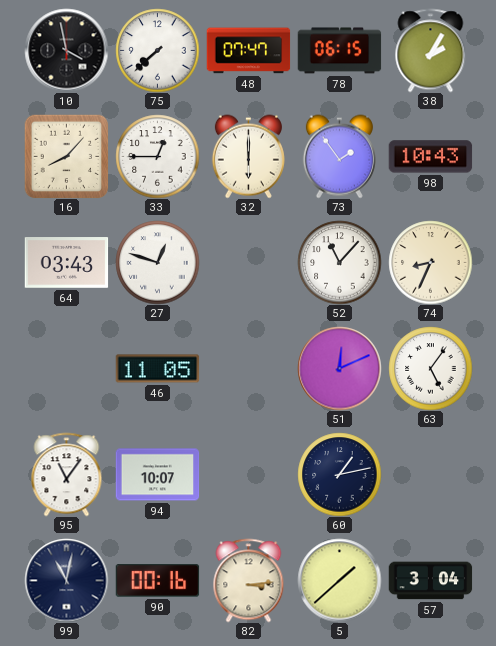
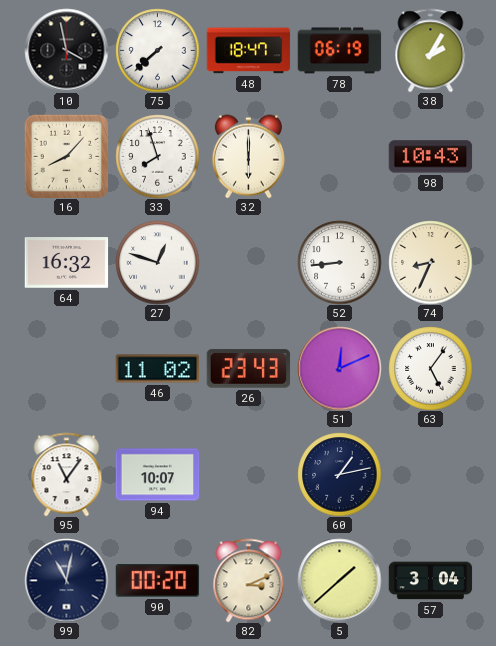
48: 07:47 -> 18:47
78: 06:15 -> 06:19
33: 12:45 -> 7:57
73: 1:54 -> none
64: 03:43 -> 16:32
52: 11:07 -> 8:44
46: 11:05 -> 11:02
26: none -> 23:43
90: 00:16 -> 00:20
82: 3:14 -> 3:11
